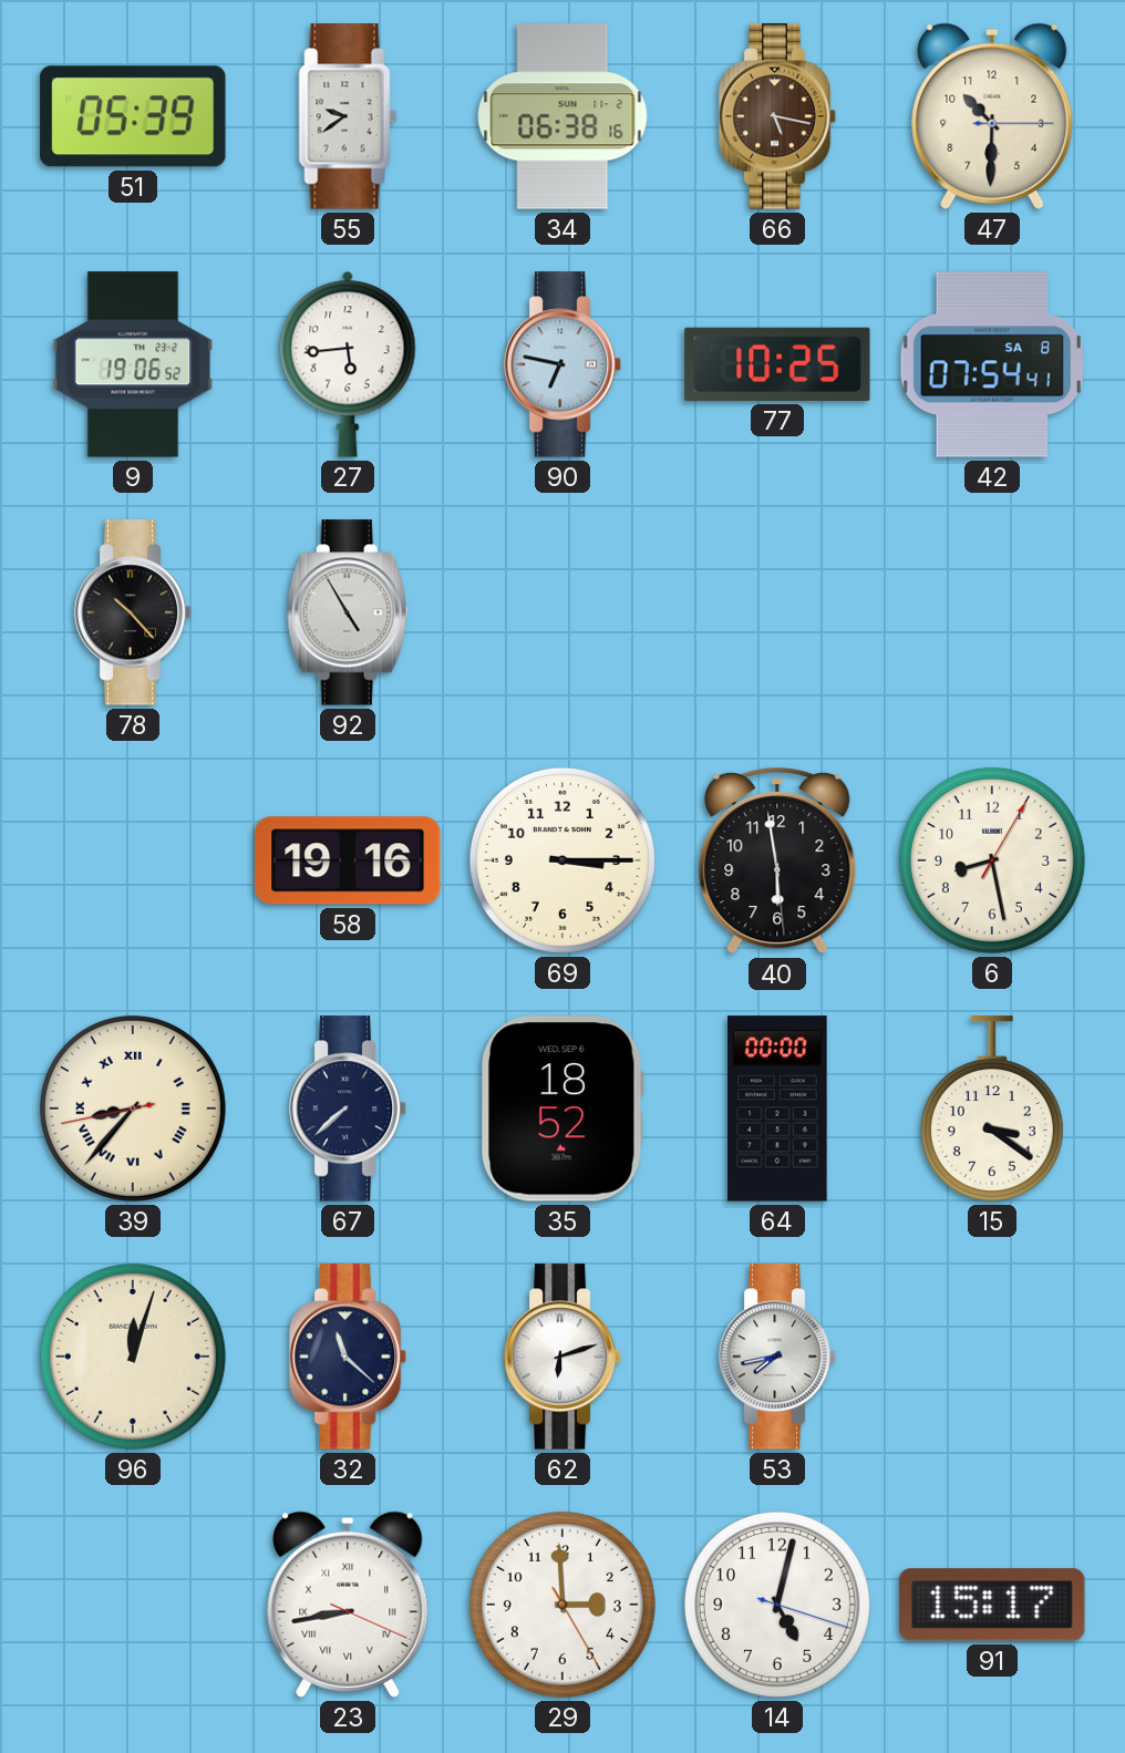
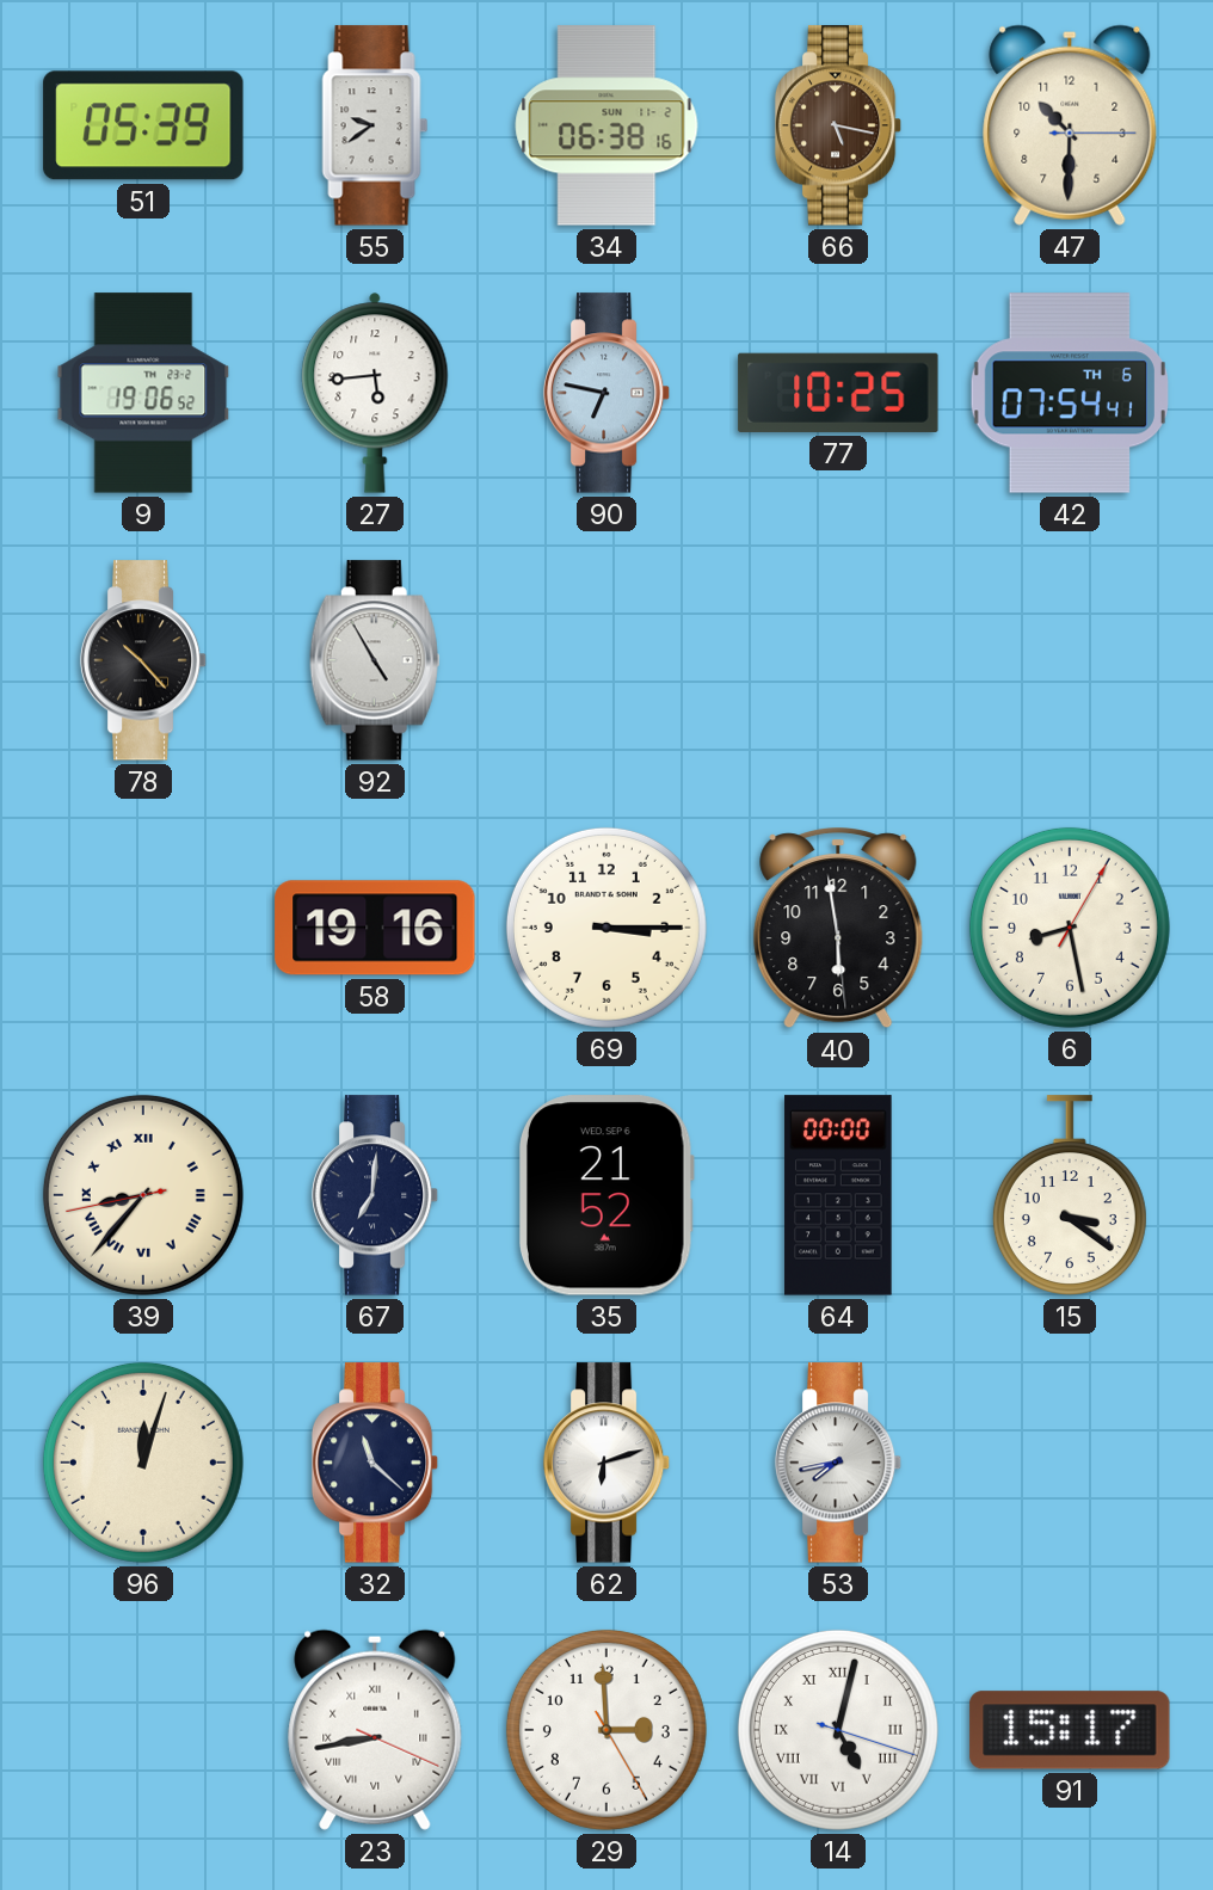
42 date: SA 8 -> TH 6
67: 7:38 -> 7:01
35: 18:52 -> 21:52
14 numerals: Arabic -> Roman
